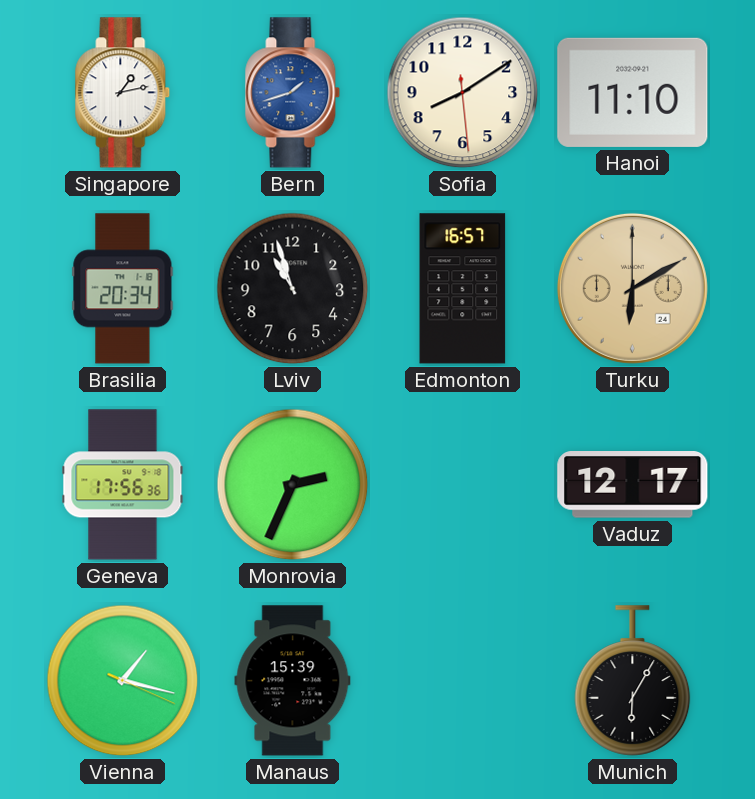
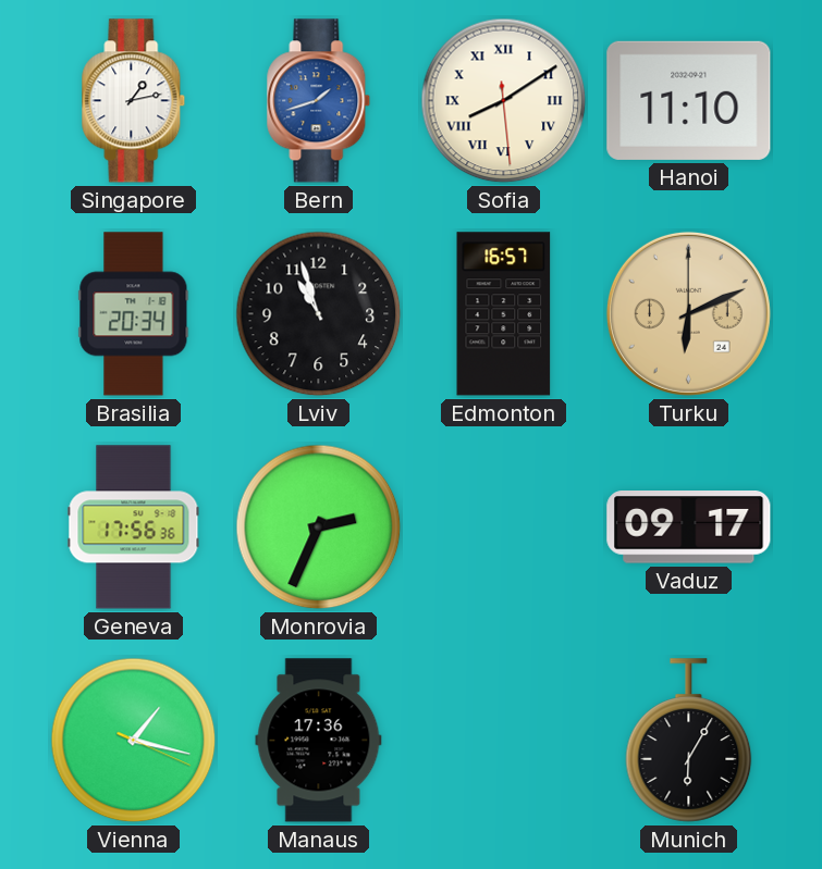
Sofia numerals: Arabic -> Roman
Turku: 6:10 -> 6:11
Vaduz: 12:17 -> 09:17
Manaus: 15:39 -> 17:36
